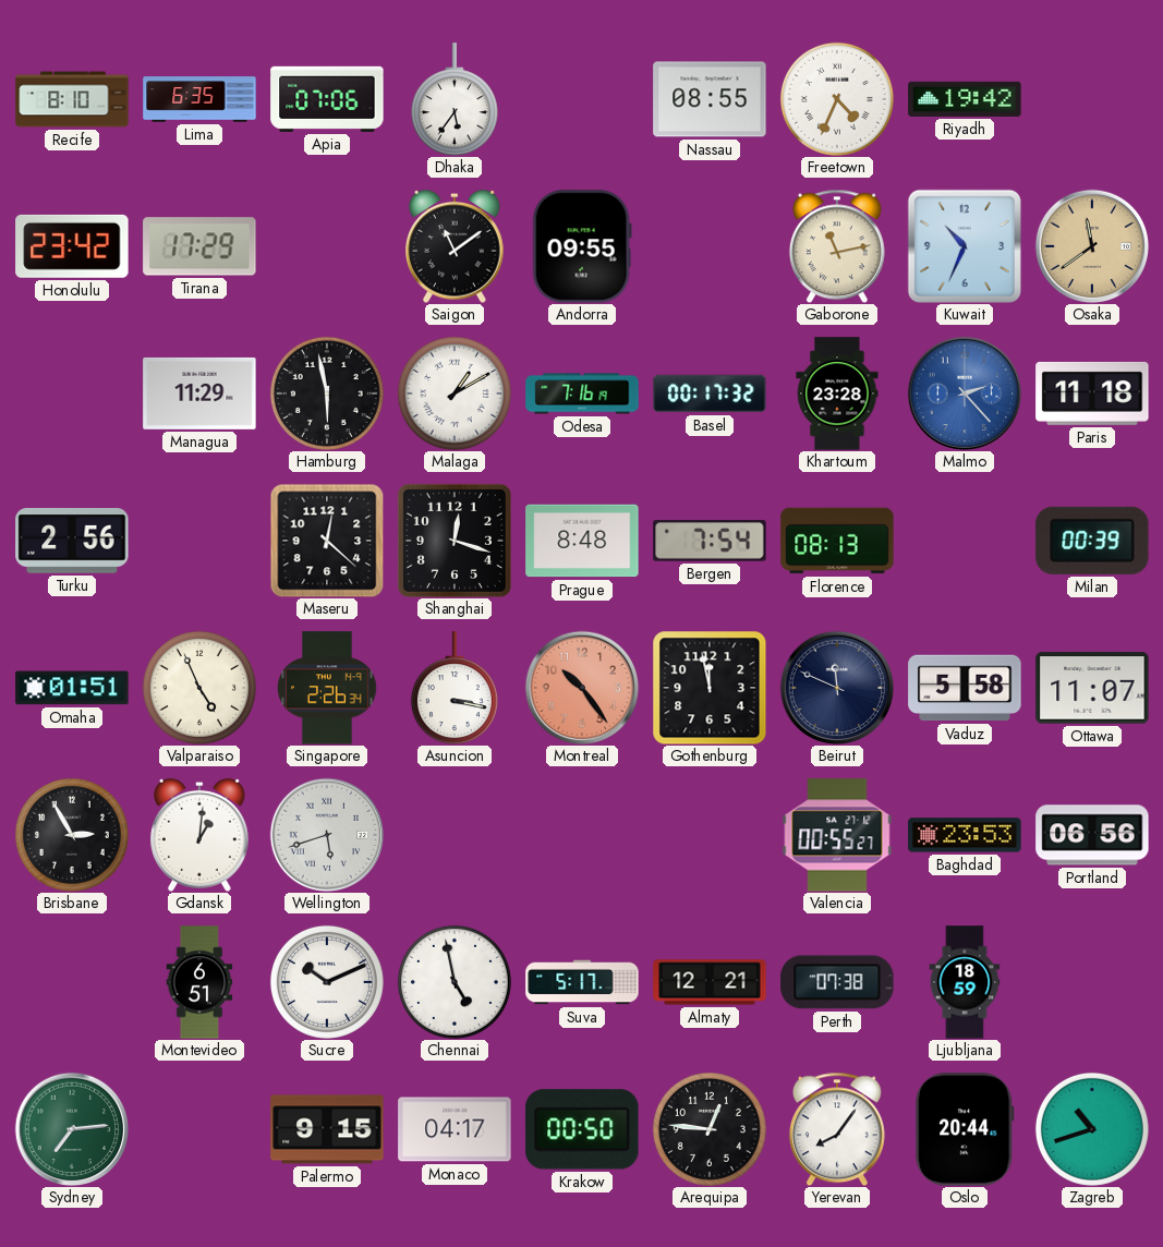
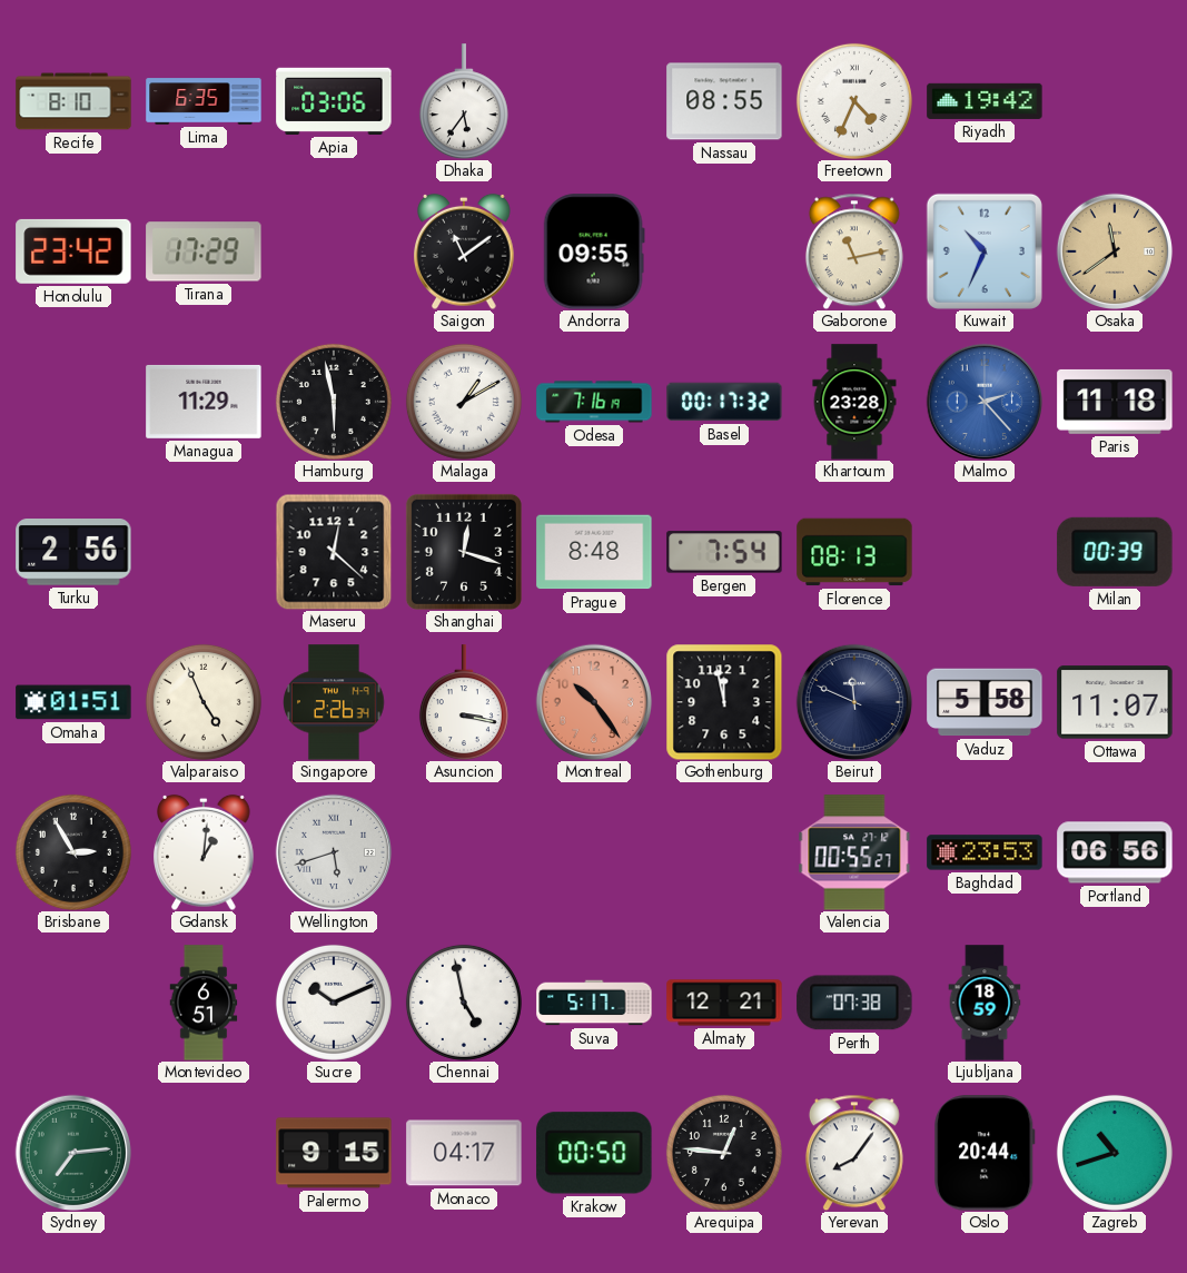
Apia: 07:06 -> 03:06
